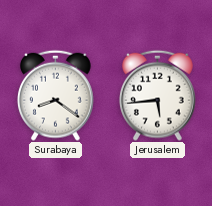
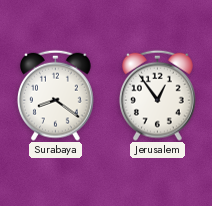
Jerusalem: 5:44 -> 12:54
